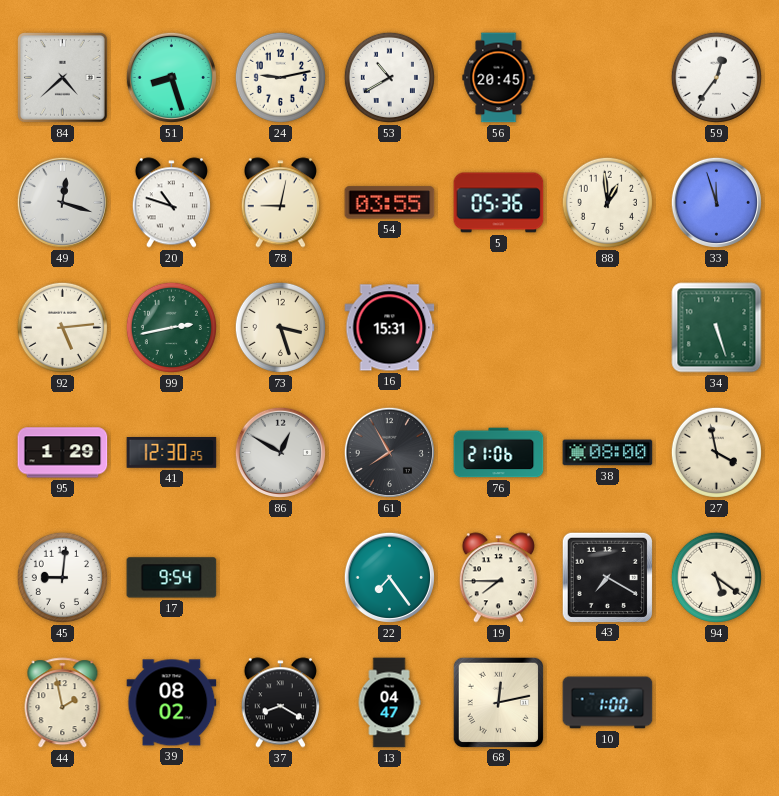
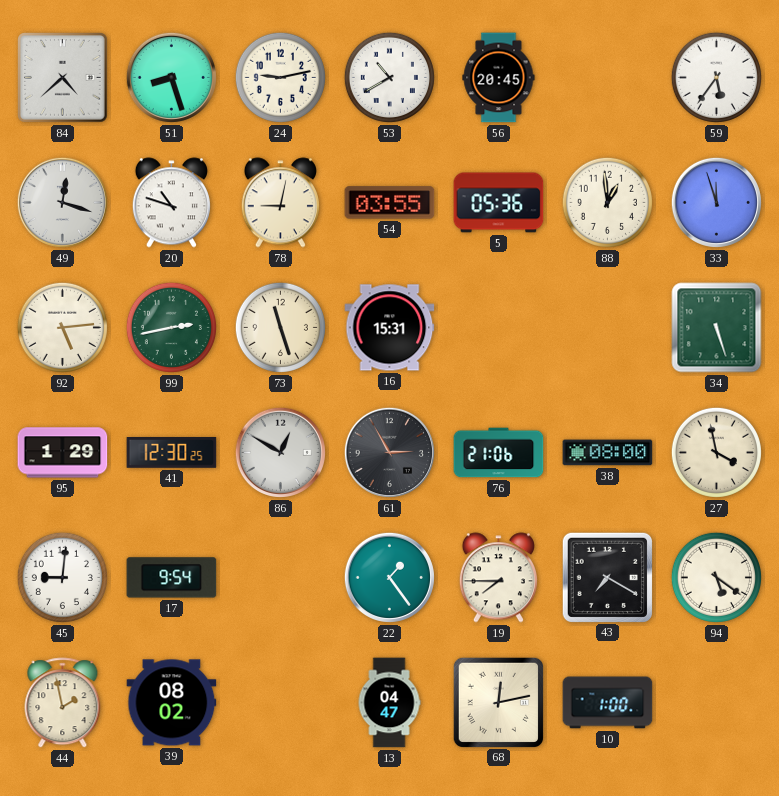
59: 12:36 -> 5:36
73: 3:27 -> 11:27
61: 7:55 -> 2:55
22: 7:24 -> 1:24
37: 8:20 -> none
